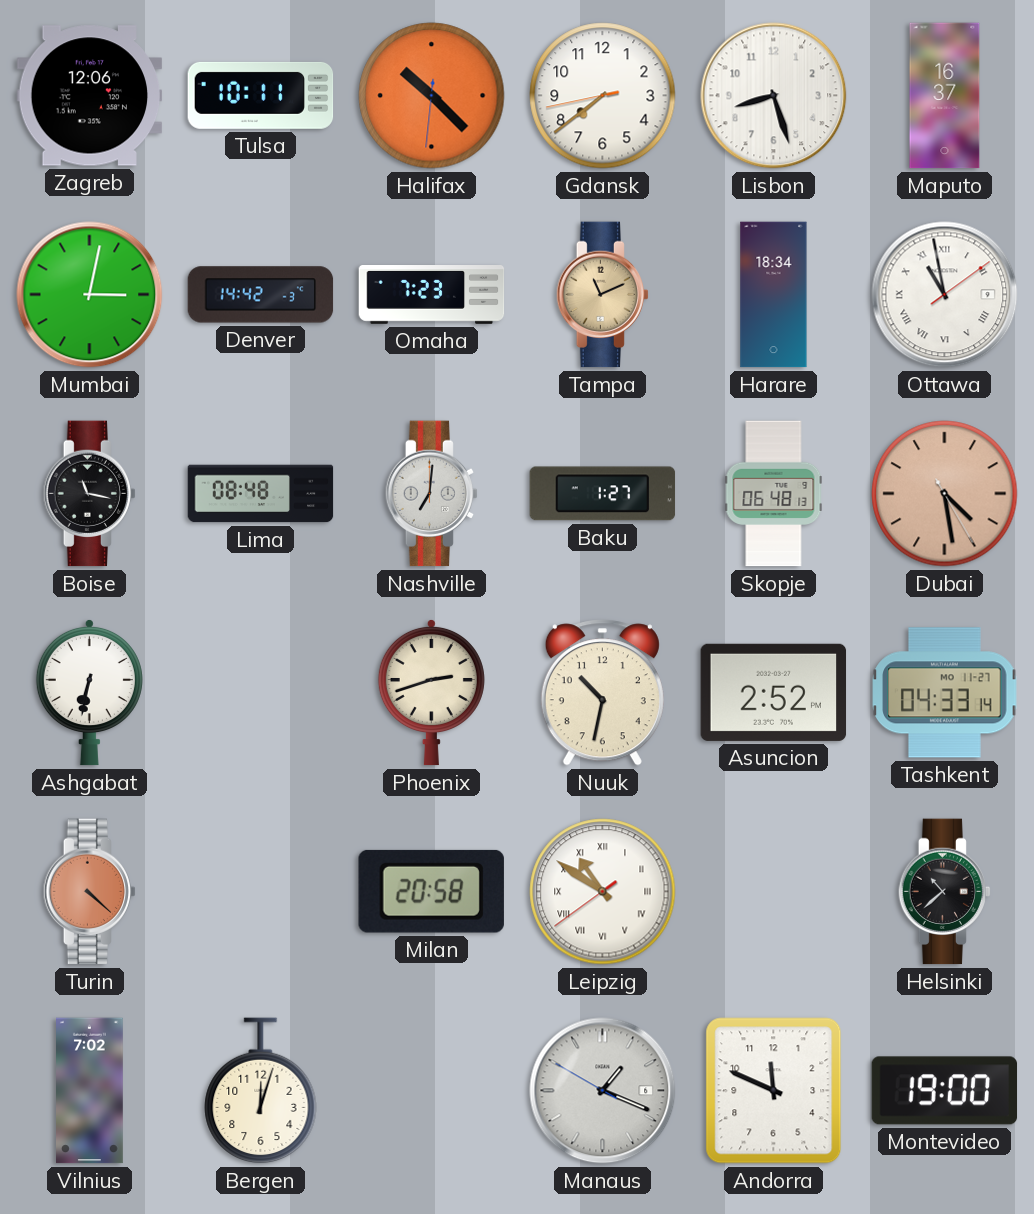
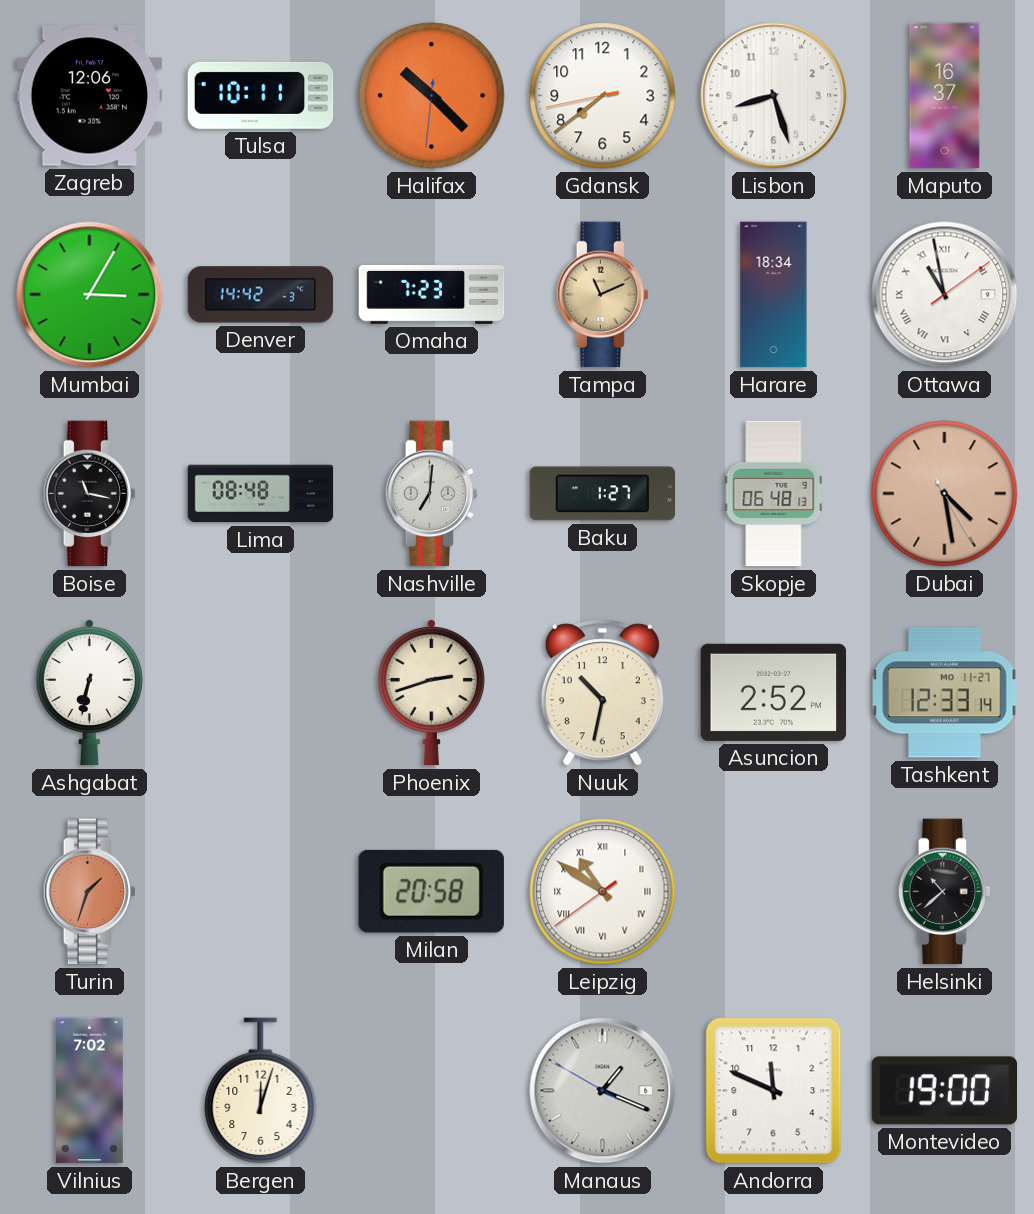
Mumbai: 3:02 -> 3:05
Tashkent: 04:33 -> 12:33
Turin: 4:22 -> 1:33
